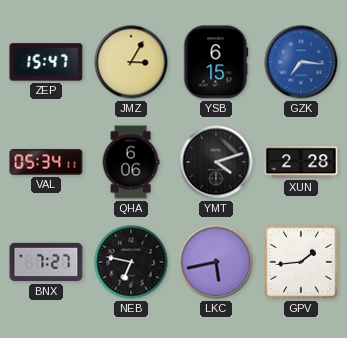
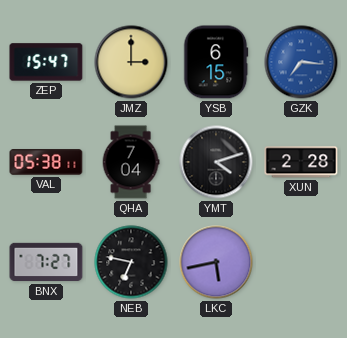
JMZ: 3:05 -> 3:00
VAL: 05:34 -> 05:38
QHA: 6:06 -> 7:04
GPV: 1:44 -> none
